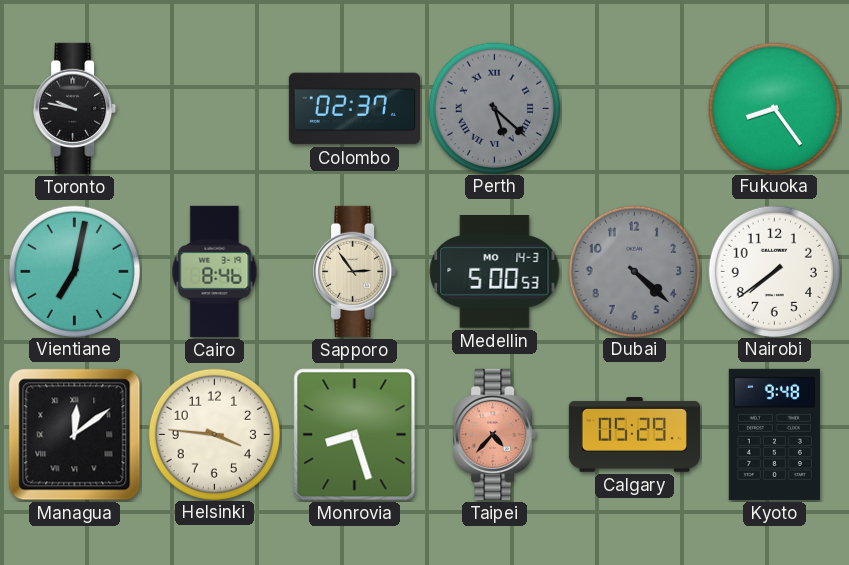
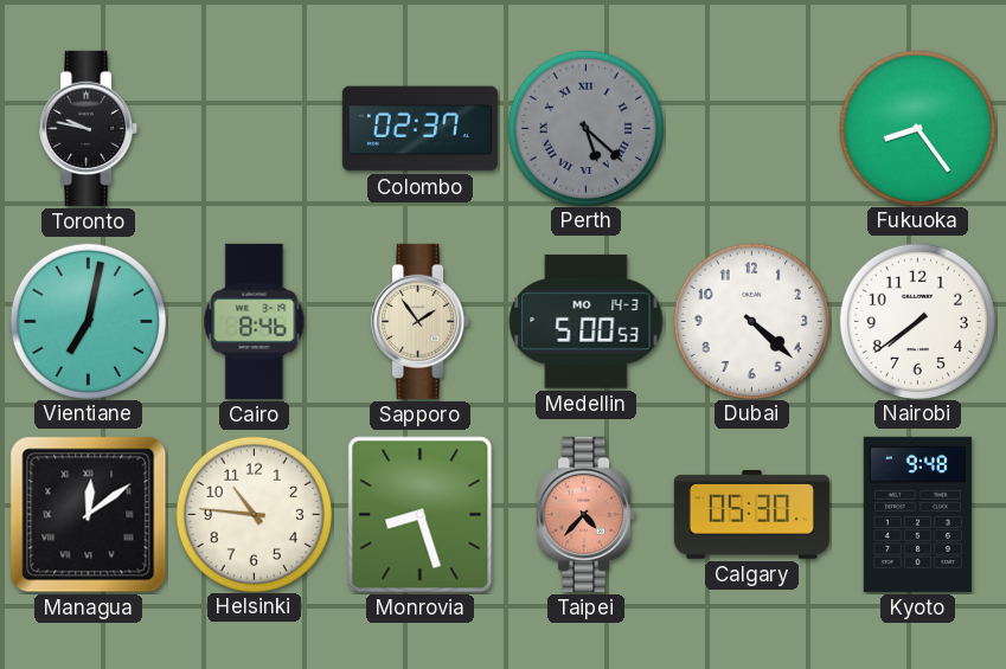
Sapporo: 2:54 -> 1:54
Dubai dial: grey -> white
Helsinki: 3:46 -> 10:46
Calgary: 05:29 -> 05:30
